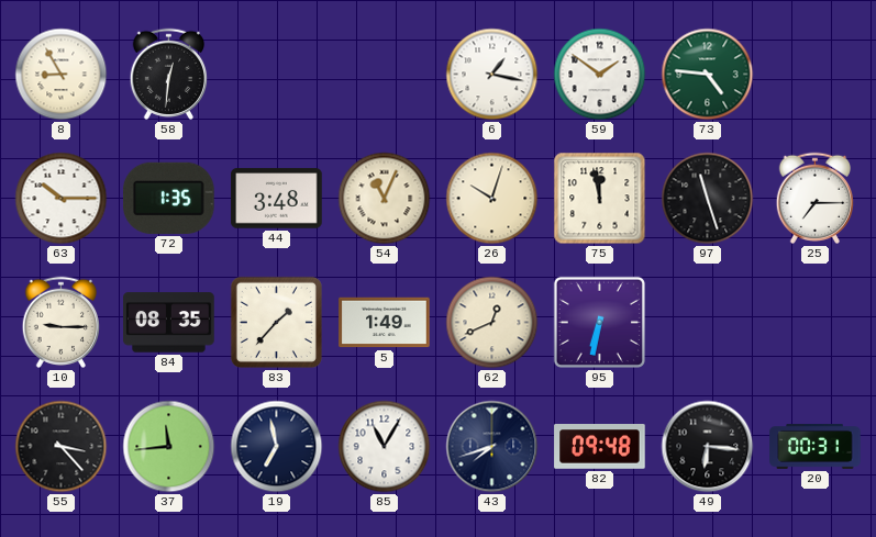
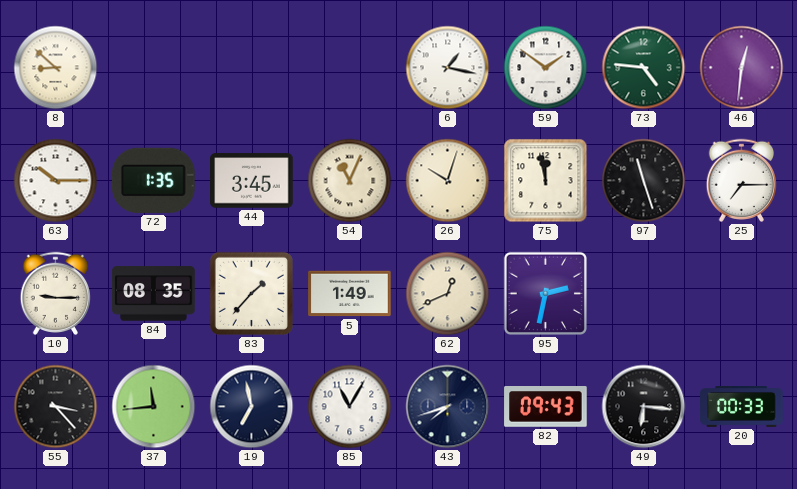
8: 8:55 -> 8:52
58: 12:31 -> none
46: none -> 12:31
44: 3:48 -> 3:45
95: 6:32 -> 2:32
82: 09:48 -> 09:43
20: 00:31 -> 00:33
